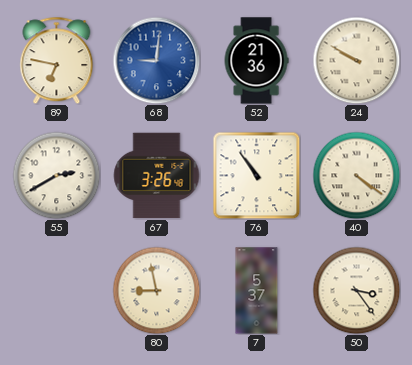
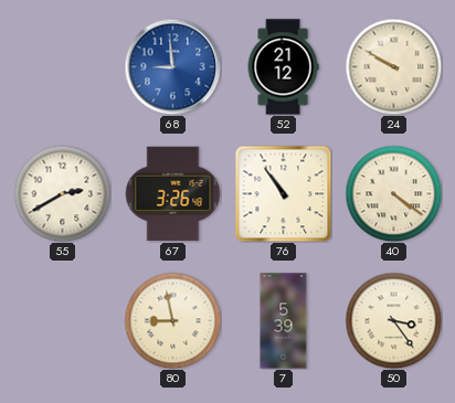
89: 6:47 -> none
68: 9:01 -> 8:59
52: 21:36 -> 21:12
7: 5:37 -> 5:39
